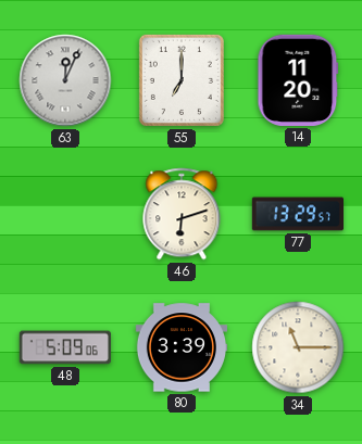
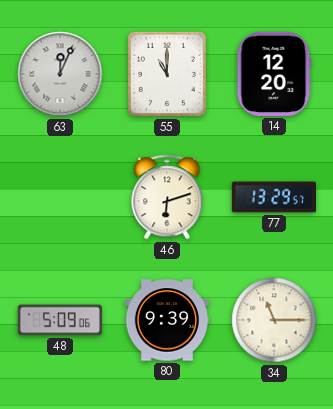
55: 7:00 -> 11:00
14: 11:20 -> 12:20
80: 3:39 -> 9:39
